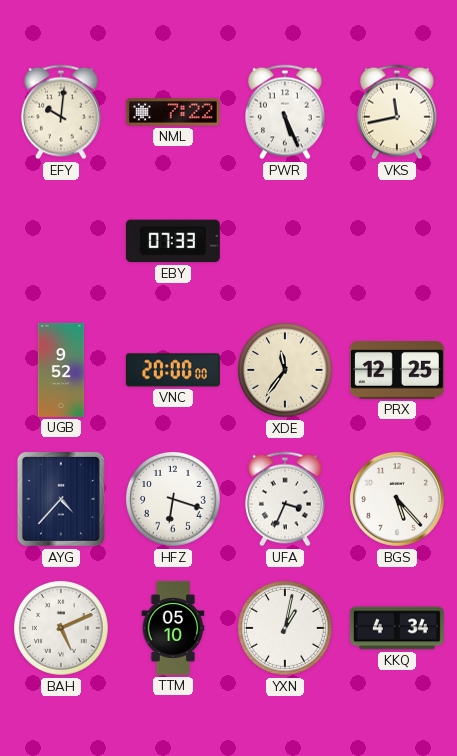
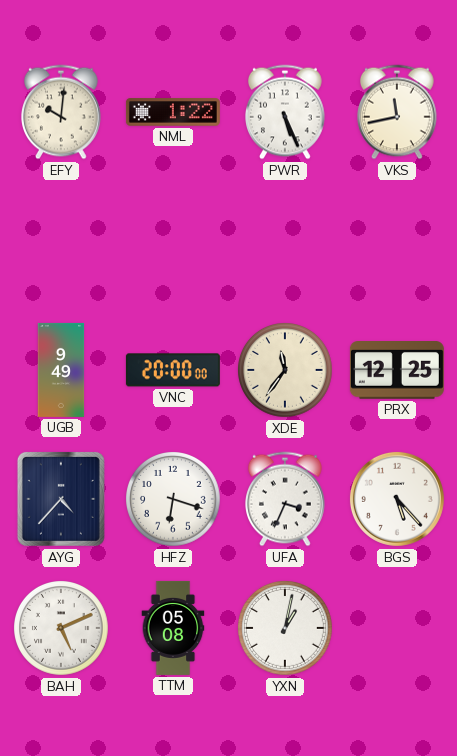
NML: 7:22 -> 1:22
EBY: 07:33 -> none
UGB: 9:52 -> 9:49
TTM: 05:10 -> 05:08
KKQ: 4:34 -> none
